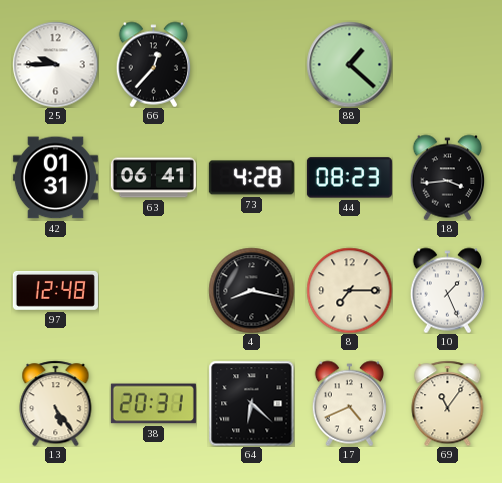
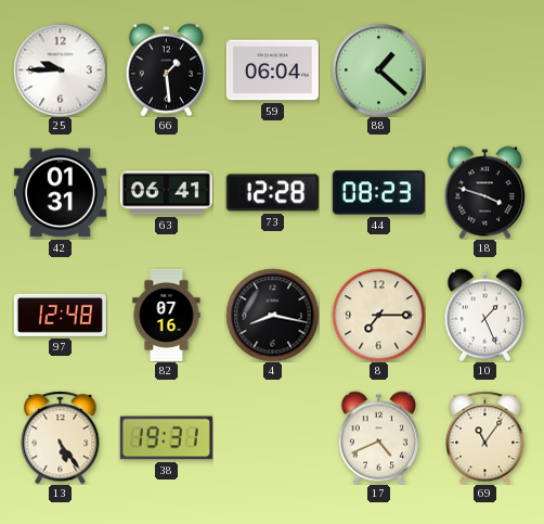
66: 12:37 -> 1:29
59: none -> 06:04
73: 4:28 -> 12:28
18: 3:44 -> 3:48
82: none -> 07:16
38: 20:31 -> 19:31
64: 6:22 -> none
